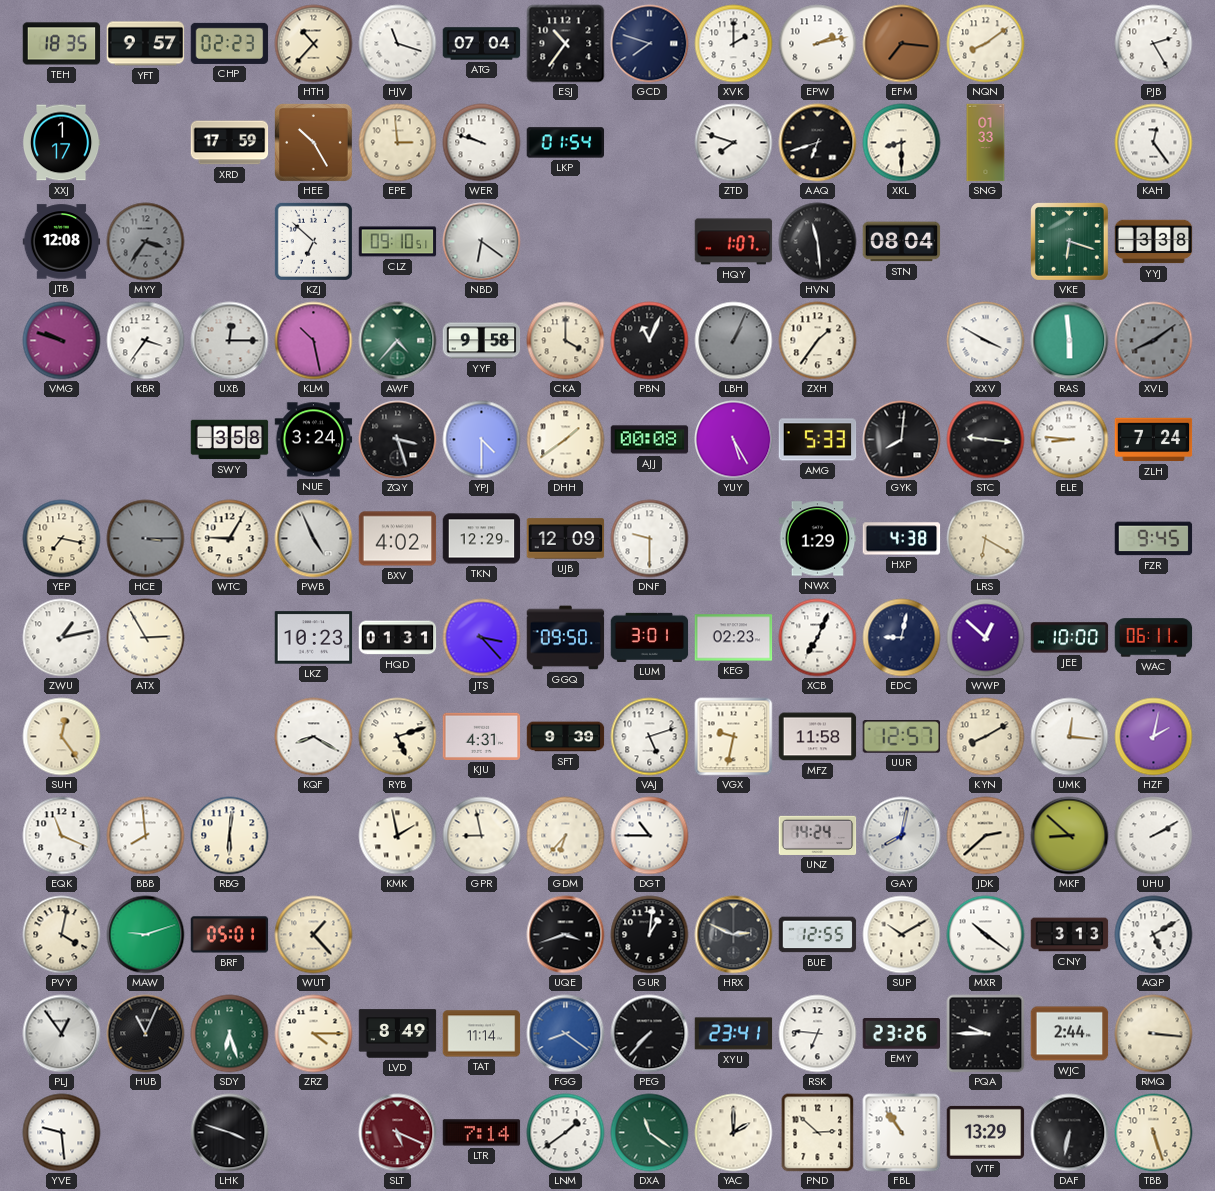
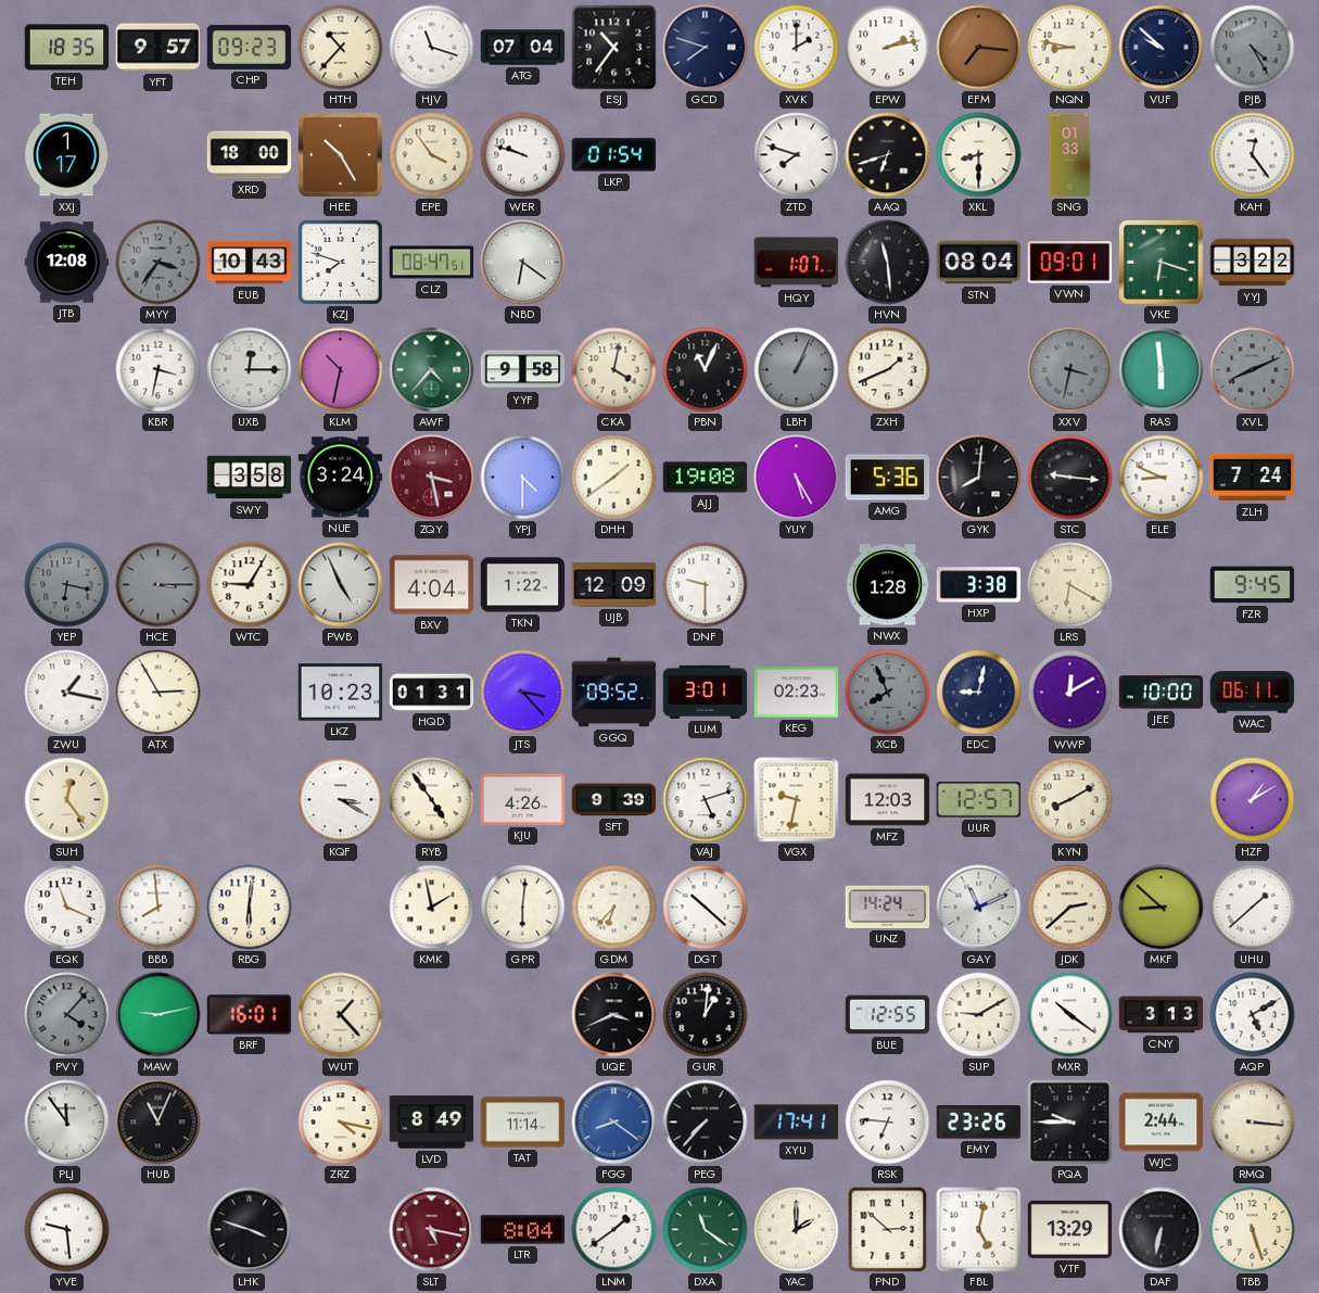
CHP: 02:23 -> 09:23
NQN: 8:09 -> 8:47
VUF: none -> 9:52
PJB: 2:25 -> 4:25
PJB dial: white -> grey
XRD: 17:59 -> 18:00
EPE: 2:59 -> 3:54
EUB: none -> 10:43
KZJ: 6:52 -> 7:48
CLZ: 09:10 -> 08:47
VWN: none -> 09:01
YYJ: 3:38 -> 3:22
VMG: 9:48 -> none
KBR: 3:36 -> 3:32
KLM: 10:28 -> 10:32
CKA: 4:00 -> 4:02
ZXH: 1:36 -> 1:41
XXV: 3:50 -> 3:32
XXV dial: white -> grey
XVL: 8:09 -> 8:11
ZQY: 3:27 -> 3:28
ZQY dial: black -> burgundy
AJJ: 00:08 -> 19:08
AMG: 5:33 -> 5:36
ELE: 8:46 -> 8:49
YEP: 7:17 -> 6:17
YEP dial: cream -> grey
BXV: 4:02 -> 4:04
TKN: 12:29 -> 1:22
NWX: 1:29 -> 1:28
HXP: 4:38 -> 3:38
ZWU: 1:13 -> 1:17
GGQ: 09:50 -> 09:52
XCB: 7:04 -> 7:56
XCB dial: white -> grey
WWP: 12:52 -> 12:10
KQF: 8:20 -> 3:20
RYB: 5:12 -> 4:54
KJU: 4:31 -> 4:26
MFZ: 11:58 -> 12:03
UMK: 12:16 -> none
HZF: 2:02 -> 1:10
GPR: 8:58 -> 6:01
DGT: 10:45 -> 10:22
GAY: 8:02 -> 11:11
UHU: 2:10 -> 1:38
PVY: 4:02 -> 4:07
PVY dial: cream -> grey
MAW: 9:12 -> 9:13
BRF: 05:01 -> 16:01
UQE: 3:42 -> 3:41
HRX: 2:49 -> none
SUP: 10:10 -> 9:10
PLJ: 12:54 -> 11:54
SDY: 6:27 -> none
ZRZ: 4:15 -> 4:17
XYU: 23:41 -> 17:41
SLT: 5:19 -> 5:17
LTR: 7:14 -> 8:04
FBL: 10:54 -> 5:02
